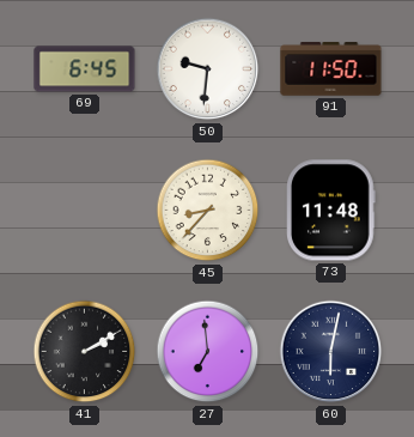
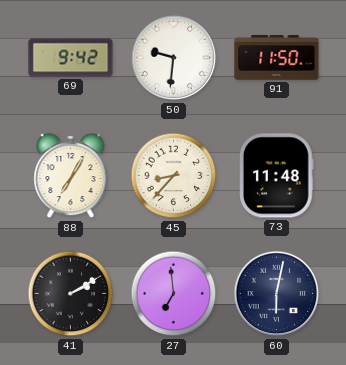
69: 6:45 -> 9:42
88: none -> 7:05
